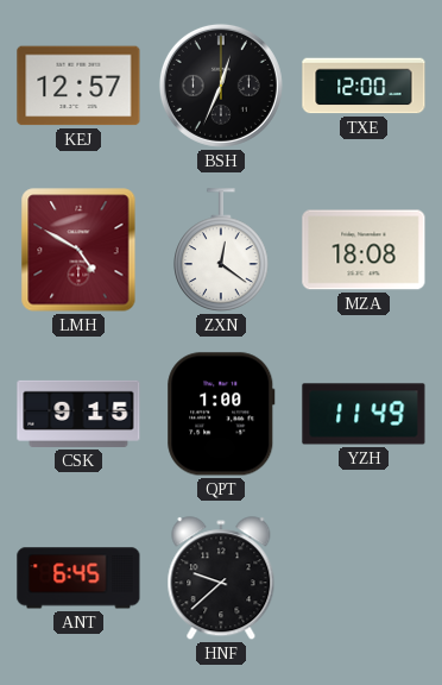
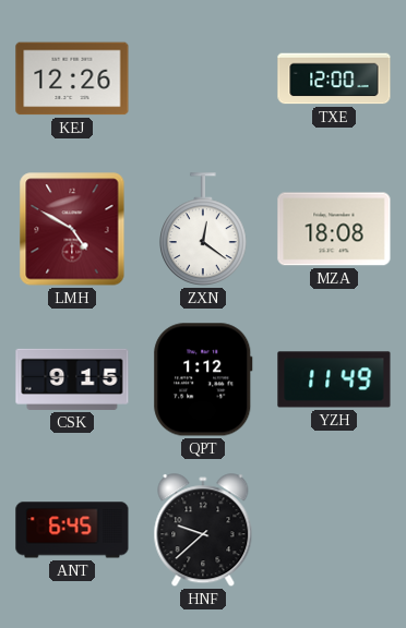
KEJ: 12:57 -> 12:26
BSH: 12:34 -> none
QPT: 1:00 -> 1:12
